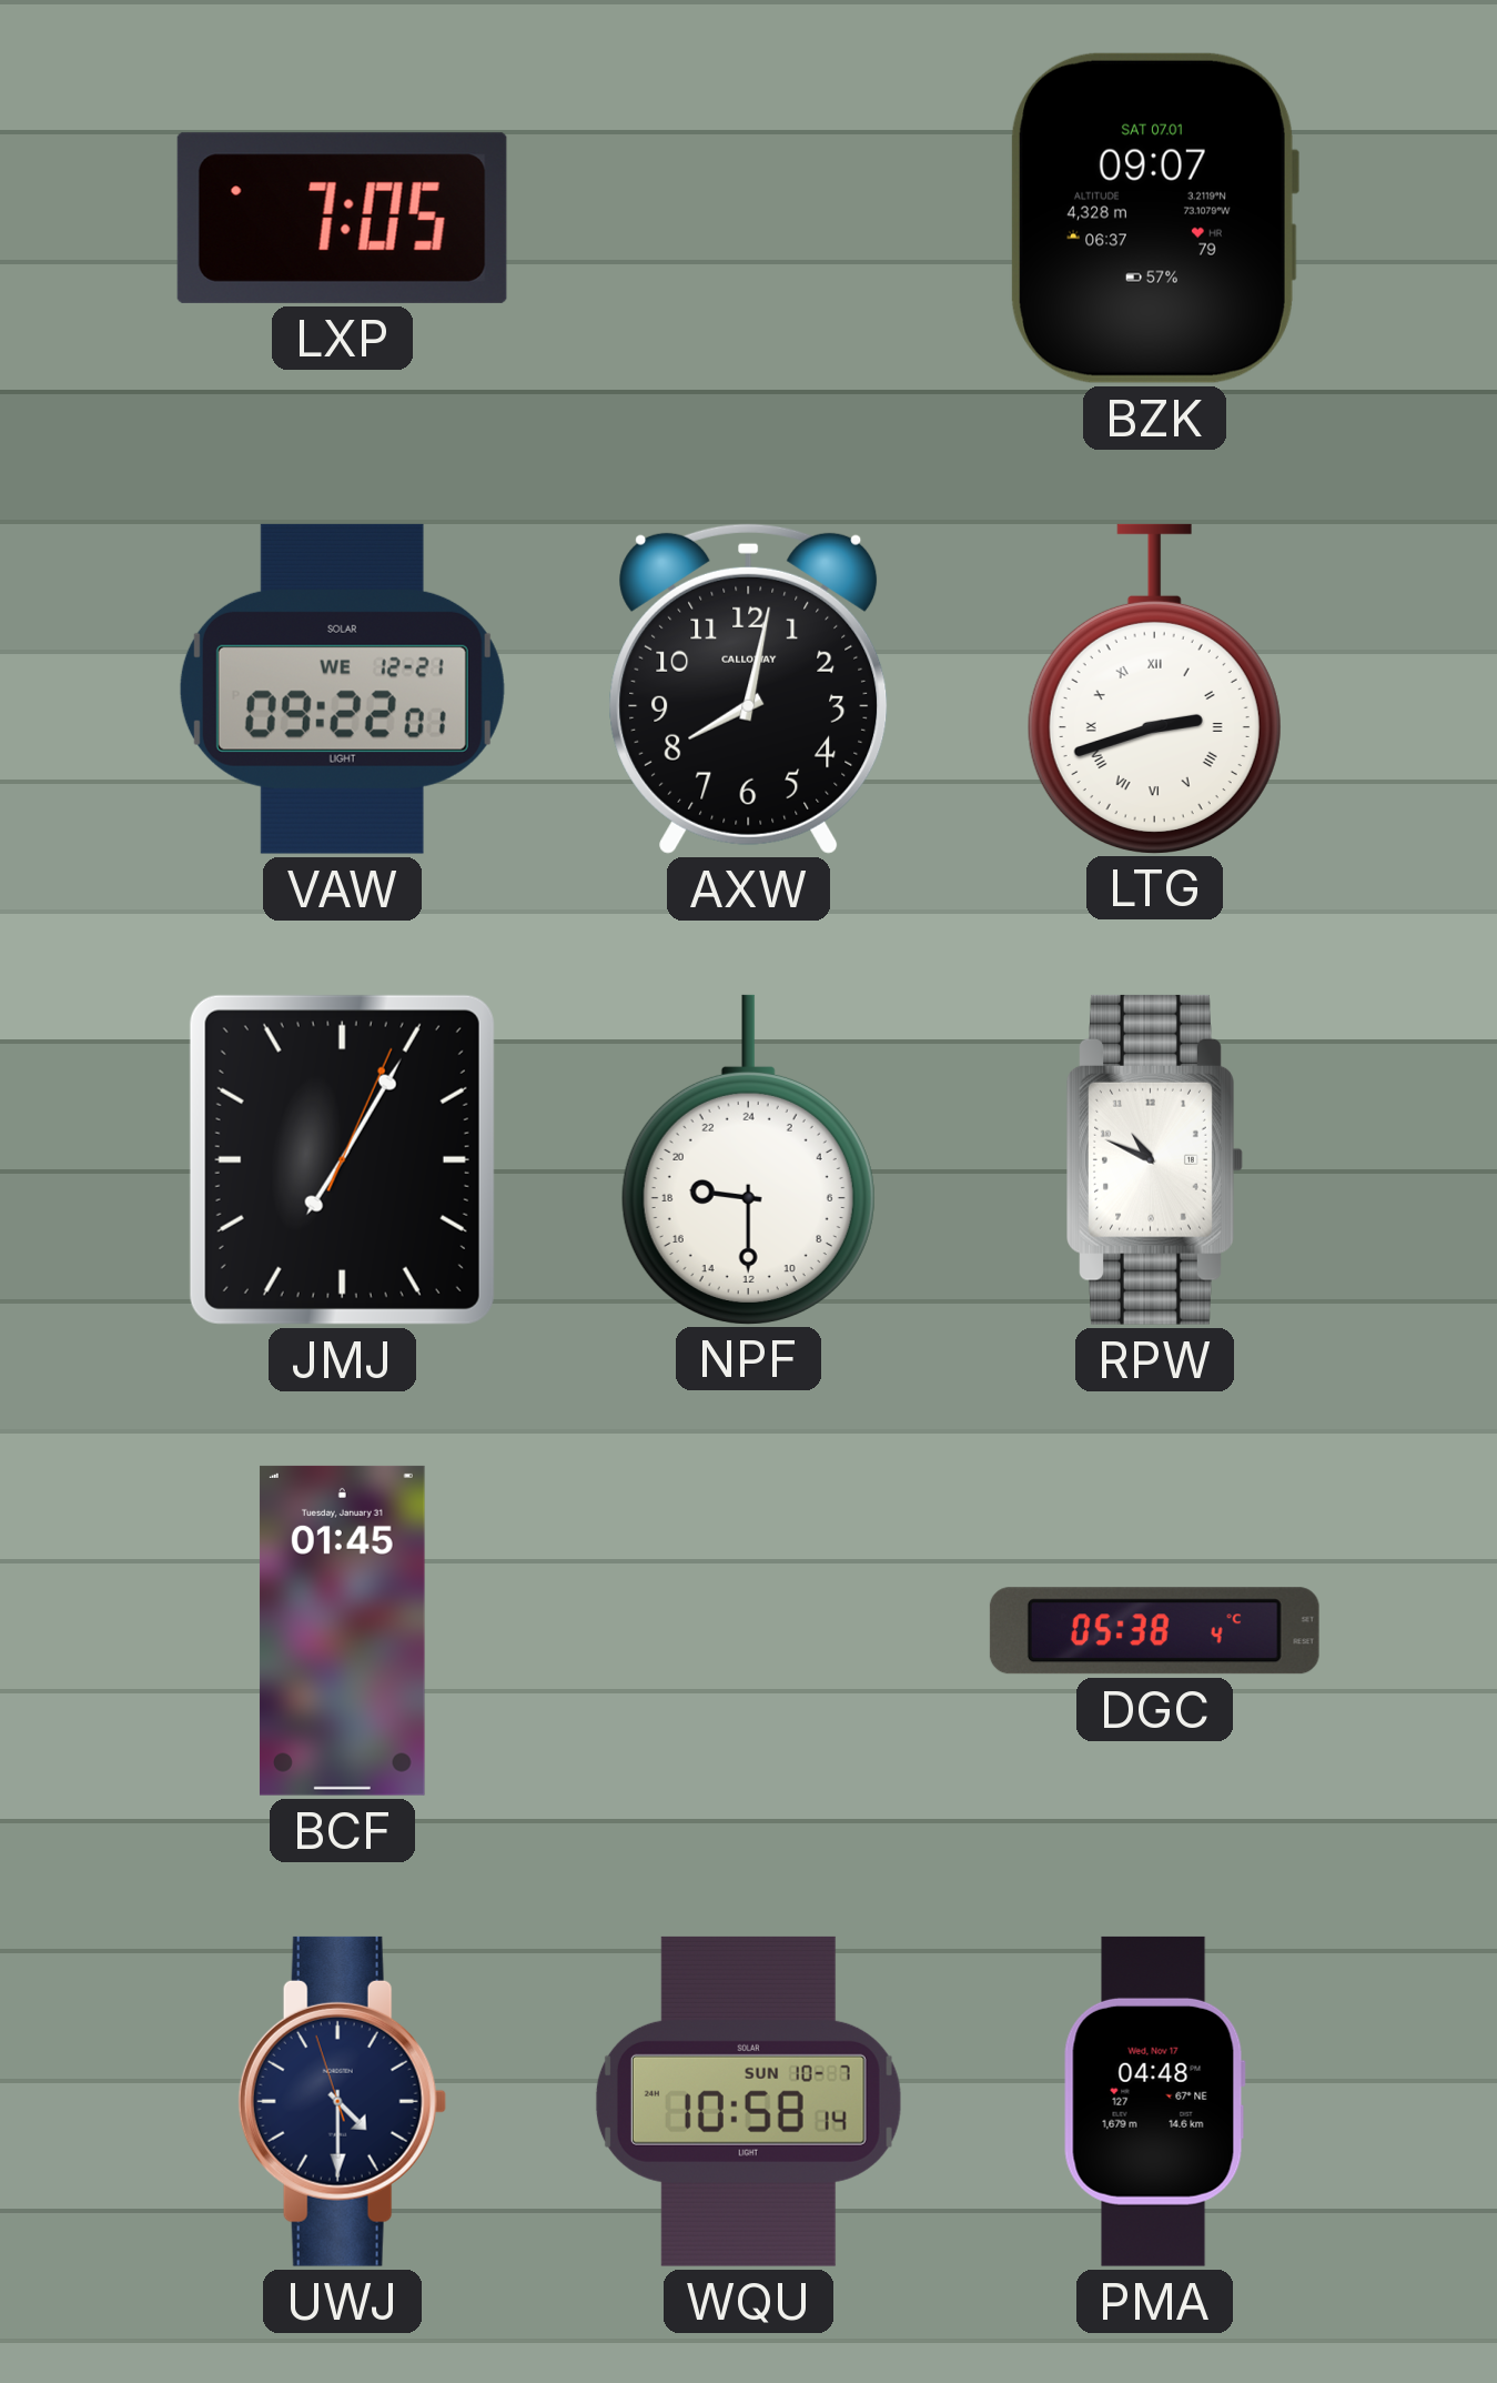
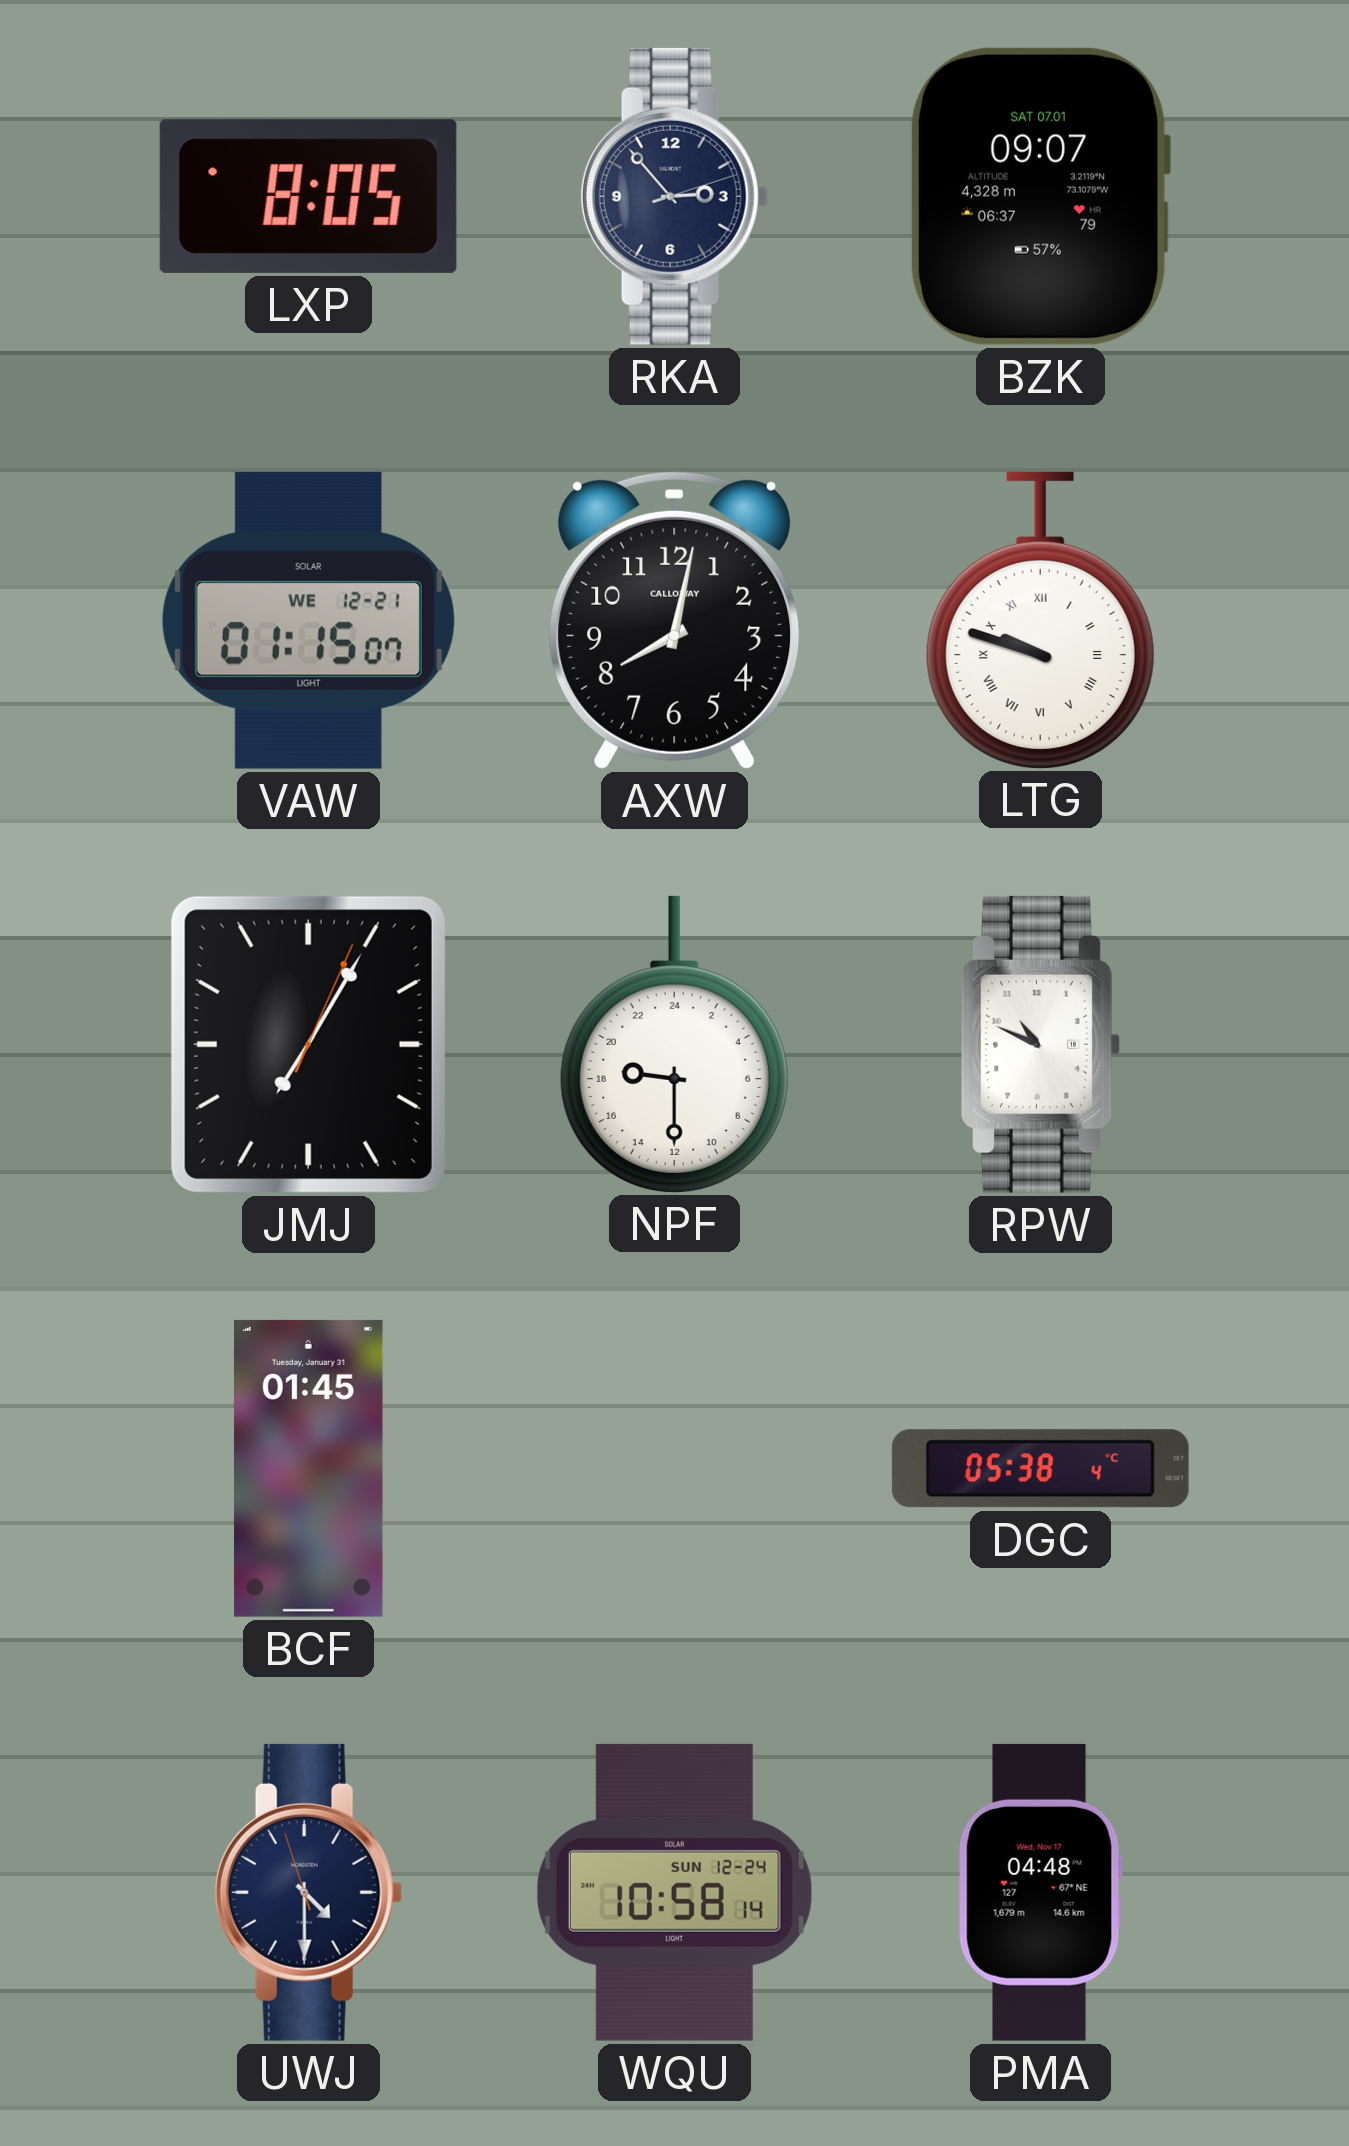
LXP: 7:05 -> 8:05
RKA: none -> 2:53
VAW: 09:22 -> 01:15
LTG: 2:42 -> 9:48
WQU date: SUN 10-7 -> SUN 12-24
